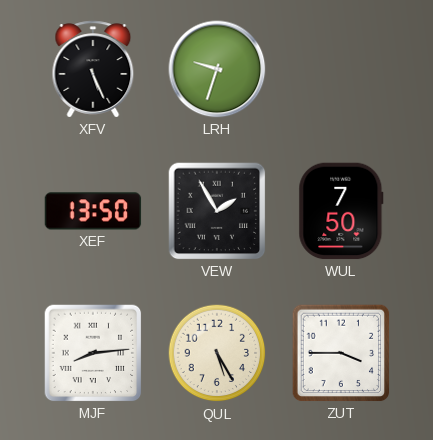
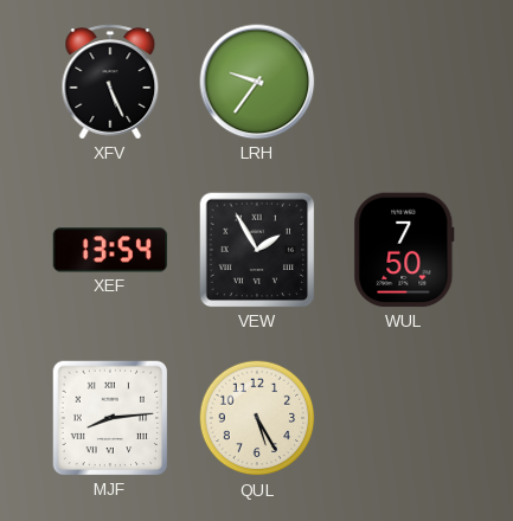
LRH: 9:33 -> 9:36
XEF: 13:50 -> 13:54
ZUT: 3:45 -> none
